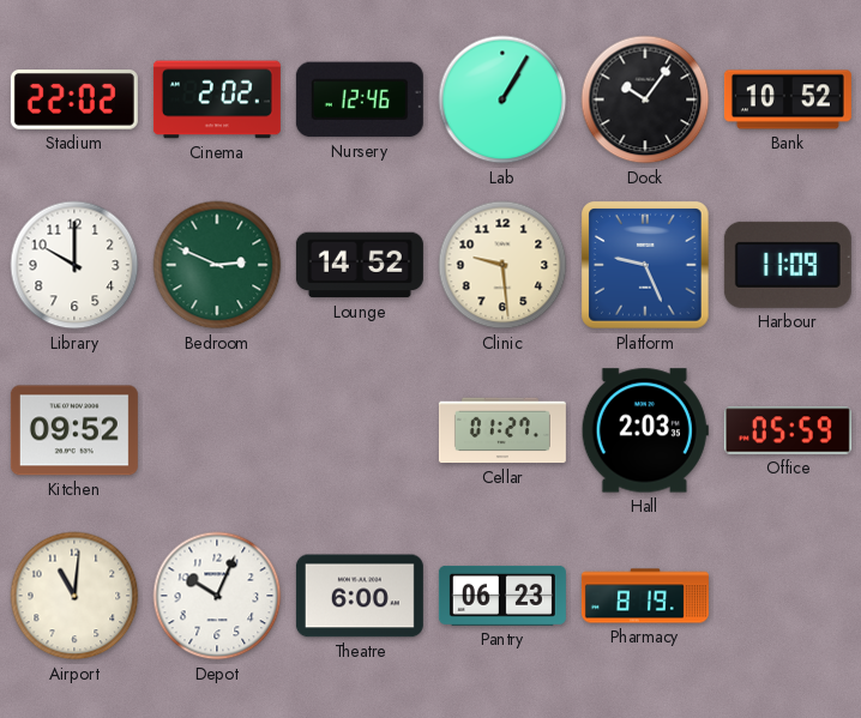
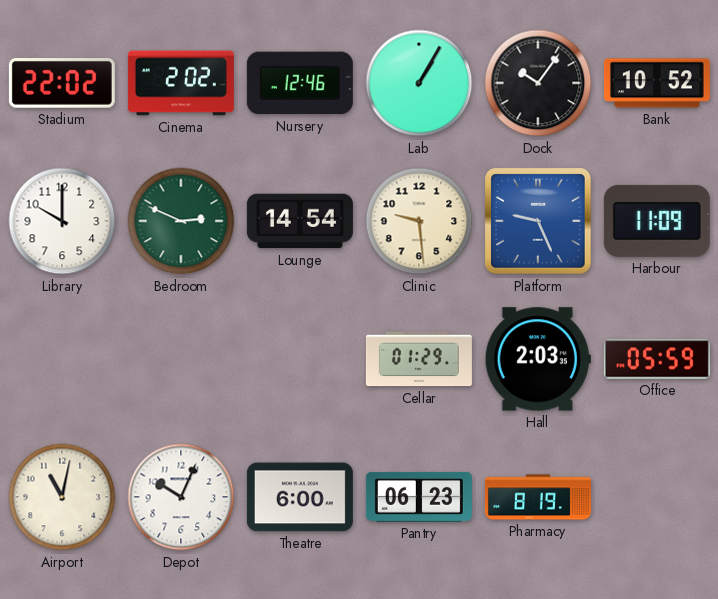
Lounge: 14:52 -> 14:54
Kitchen: 09:52 -> none
Cellar: 01:27 -> 01:29
Airport: 11:01 -> 11:02
